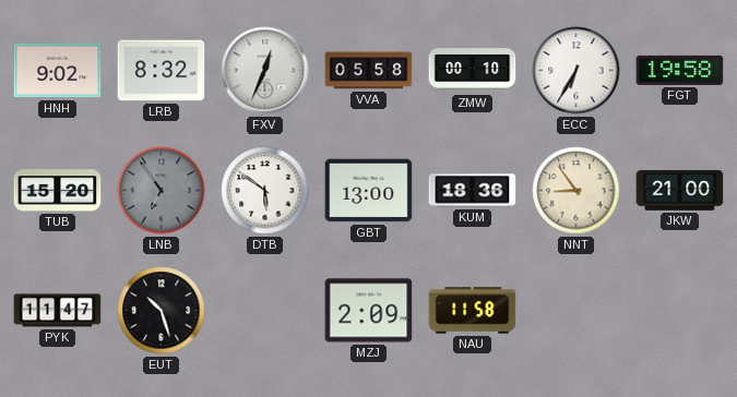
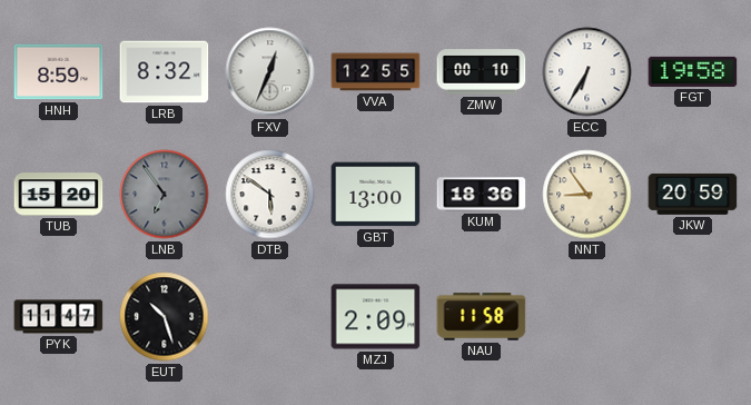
HNH: 9:02 -> 8:59
VVA: 05:58 -> 12:55
JKW: 21:00 -> 20:59
